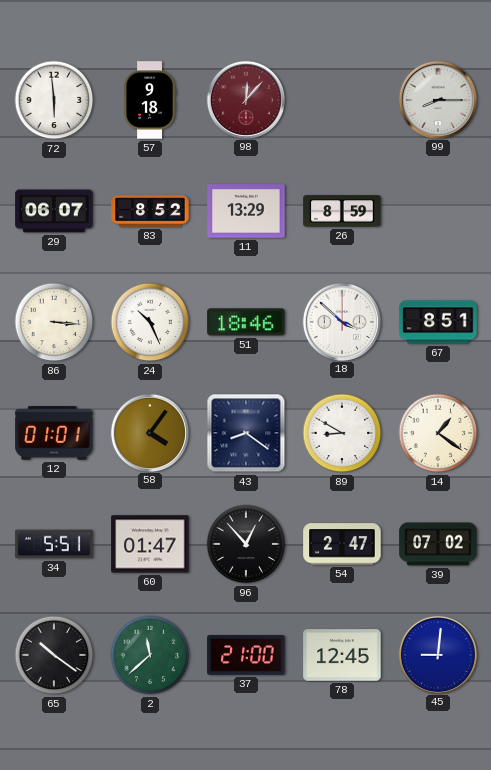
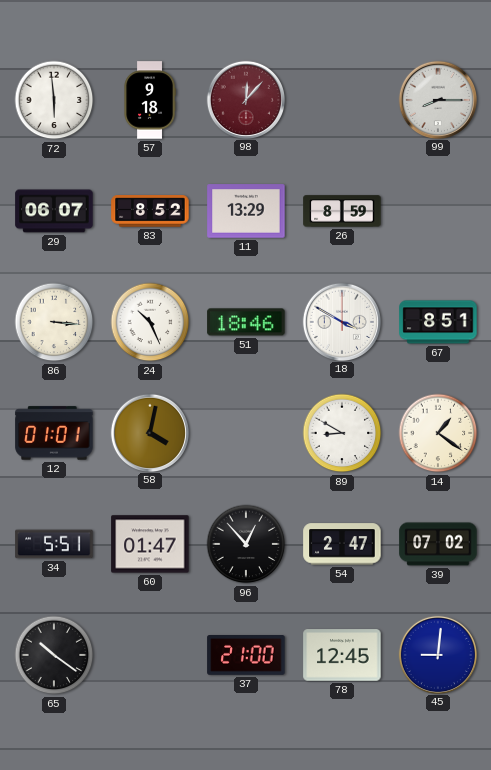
18: 3:52 -> 3:50
58: 4:06 -> 4:02
43: 8:21 -> none
2: 11:38 -> none
